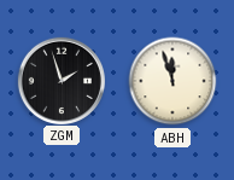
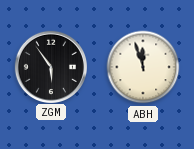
ZGM: 1:57 -> 5:54
